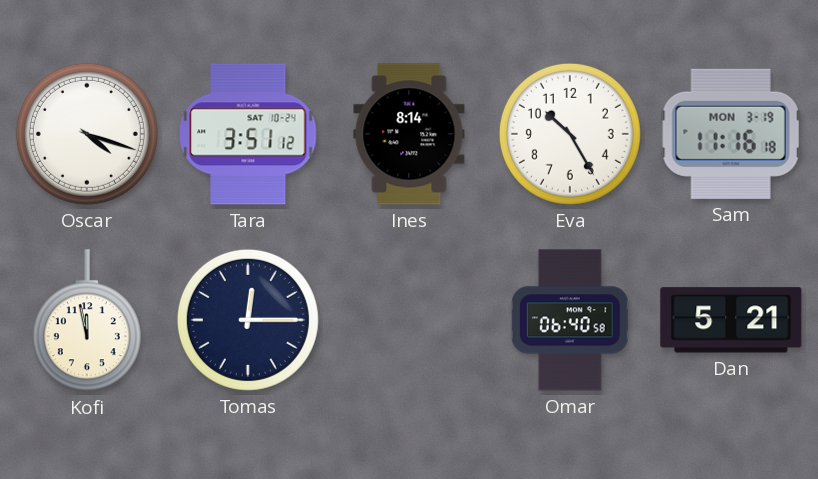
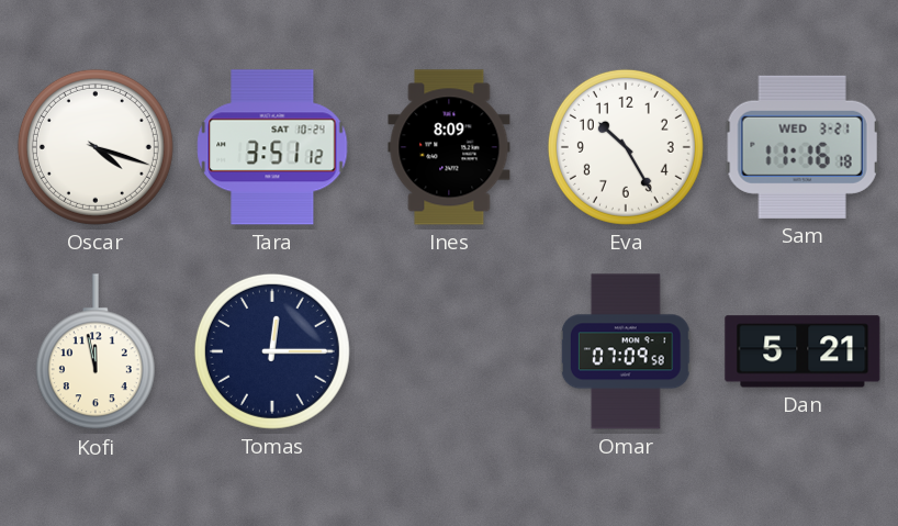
Ines: 8:14 -> 8:09
Sam date: MON 3-19 -> WED 3-21
Omar: 06:40 -> 07:09
